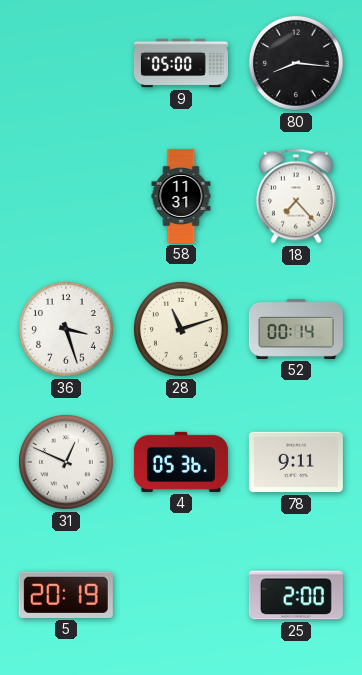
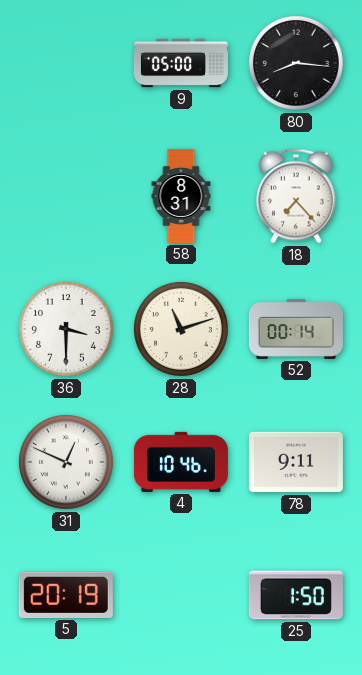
58: 11:31 -> 8:31
36: 3:27 -> 3:30
4: 05:36 -> 10:46
25: 2:00 -> 1:50
